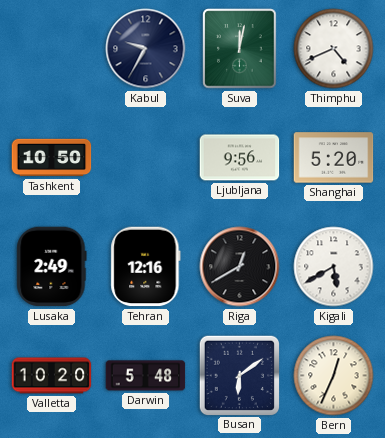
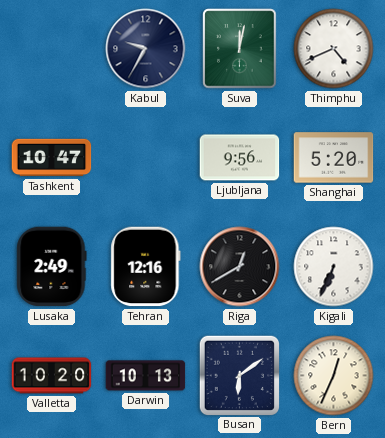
Tashkent: 10:50 -> 10:47
Kigali: 5:40 -> 6:34
Darwin: 5:48 -> 10:13
